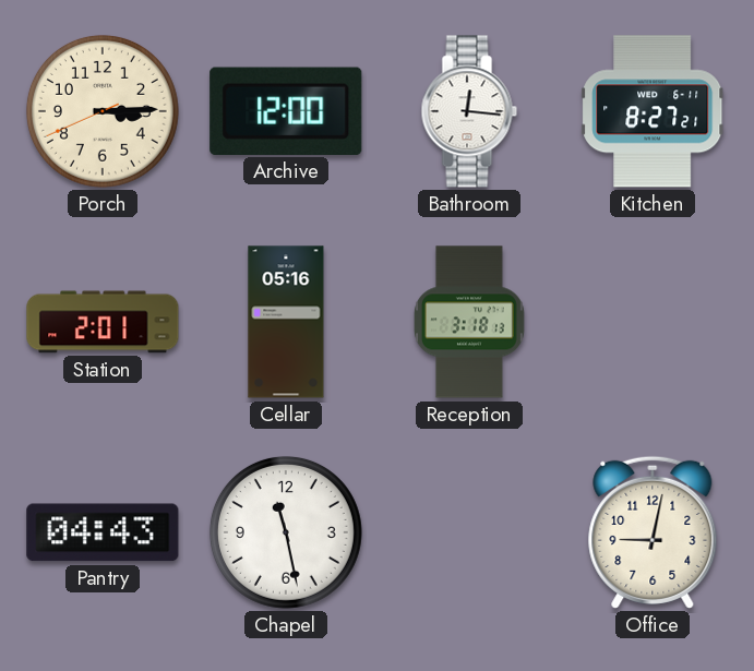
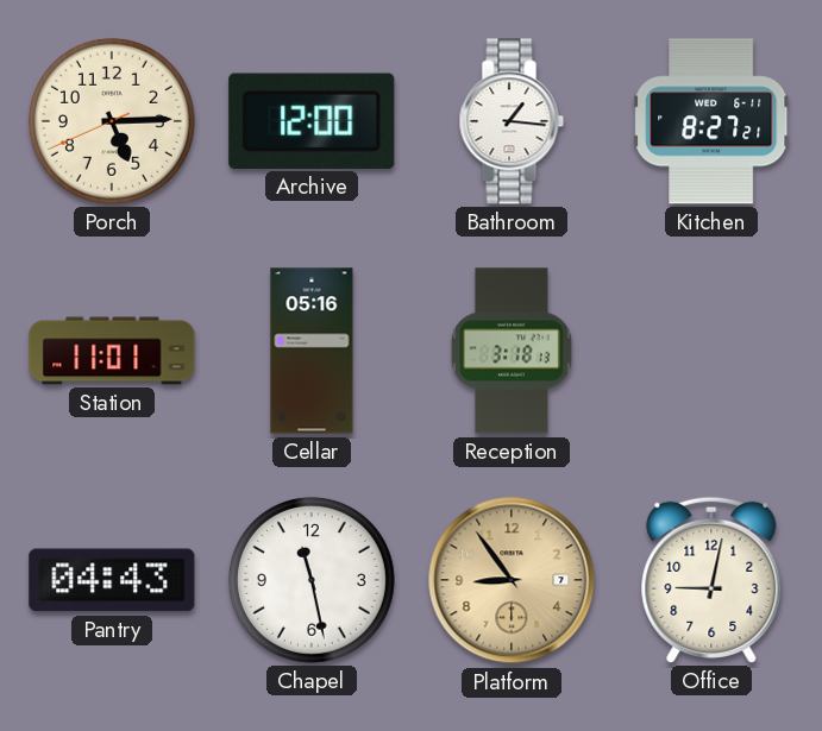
Porch: 3:14 -> 5:14
Bathroom: 12:16 -> 1:16
Station: 2:01 -> 11:01
Platform: none -> 8:54
